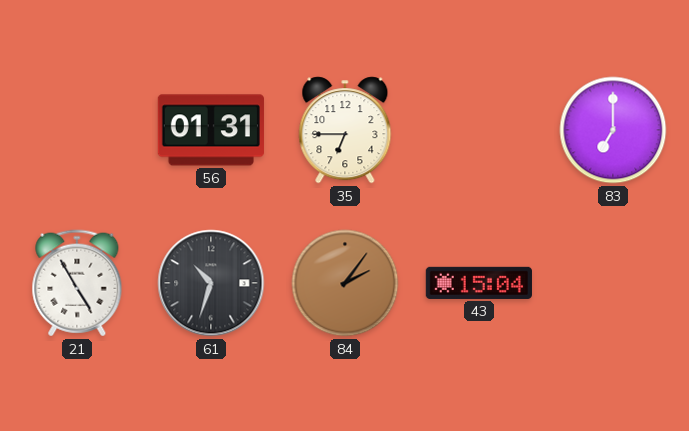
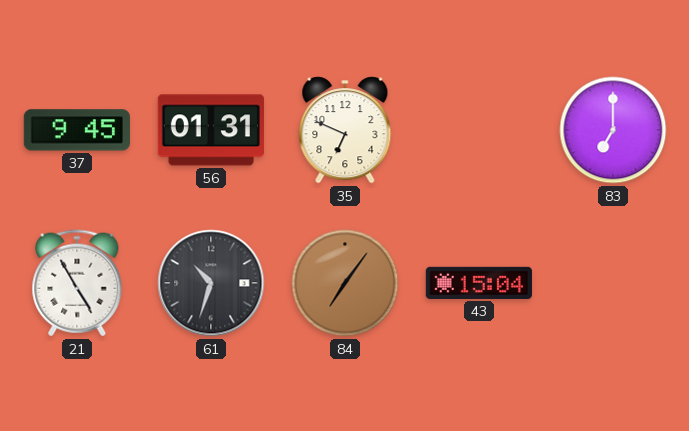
37: none -> 9:45
35: 6:45 -> 6:49
84: 2:06 -> 7:06
